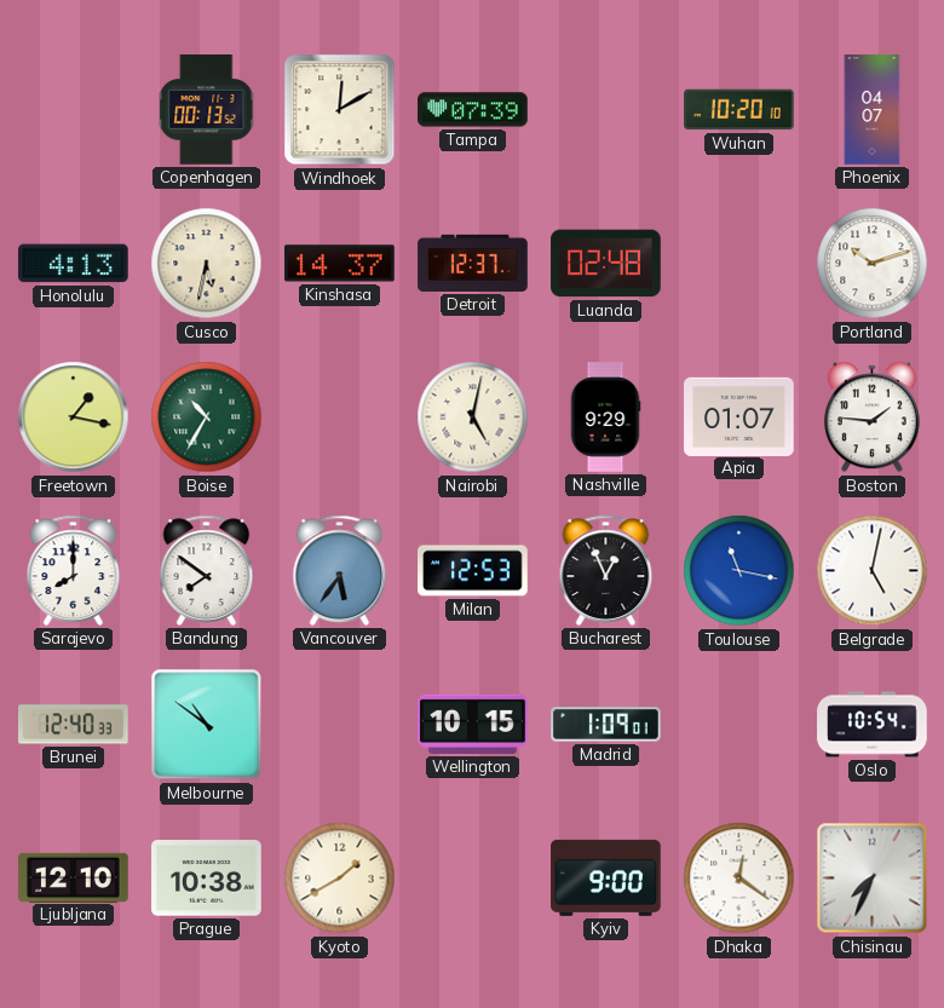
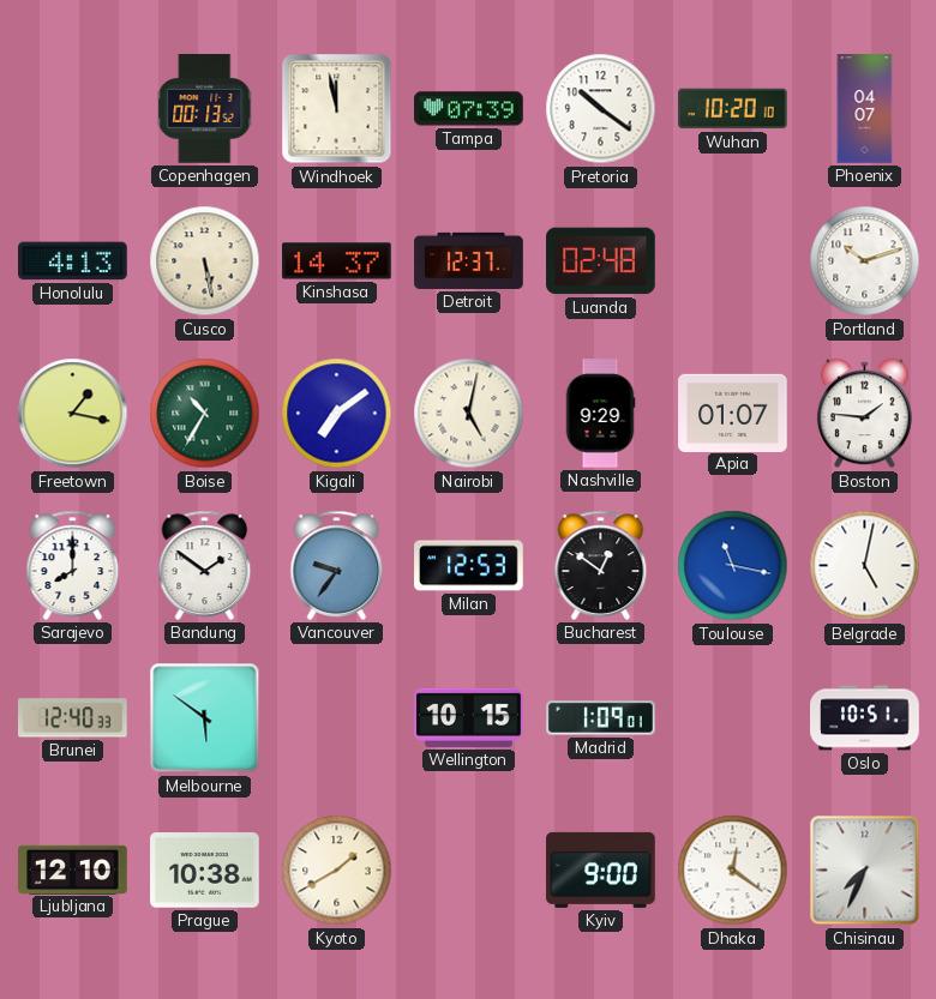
Windhoek: 12:10 -> 11:58
Pretoria: none -> 10:21
Cusco: 5:32 -> 5:28
Kigali: none -> 7:09
Bandung: 7:51 -> 1:51
Vancouver: 5:36 -> 9:36
Bucharest: 12:56 -> 12:51
Melbourne: 10:51 -> 5:51
Oslo: 10:54 -> 10:51
